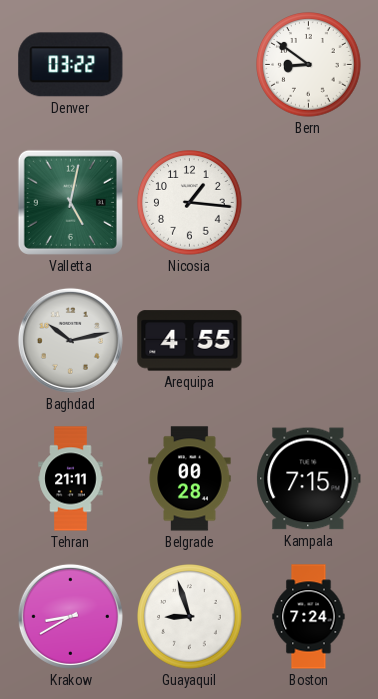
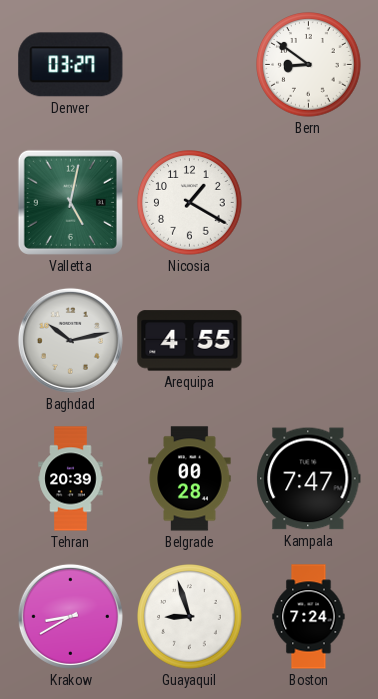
Denver: 03:22 -> 03:27
Nicosia: 1:16 -> 1:20
Tehran: 21:11 -> 20:39
Kampala: 7:15 -> 7:47
